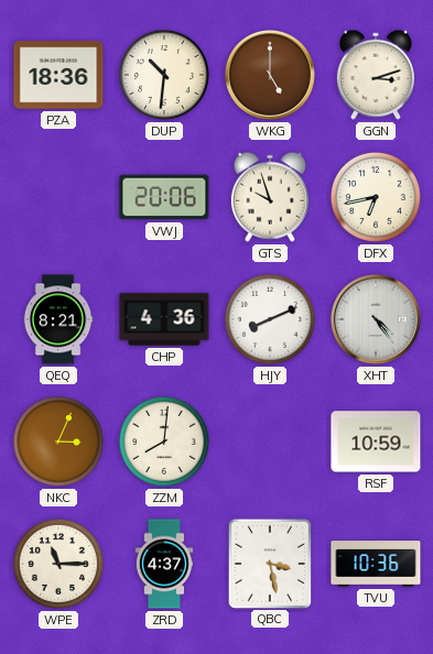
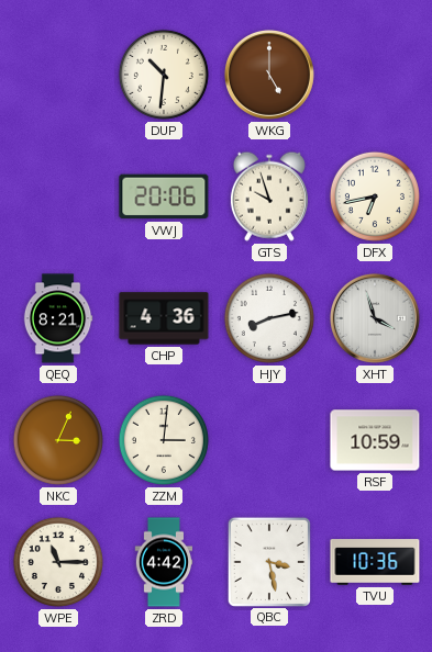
PZA: 18:36 -> none
GGN: 3:12 -> none
HJY: 8:11 -> 8:13
XHT: 4:24 -> 3:57
ZZM: 8:01 -> 3:01
ZRD: 4:37 -> 4:42
